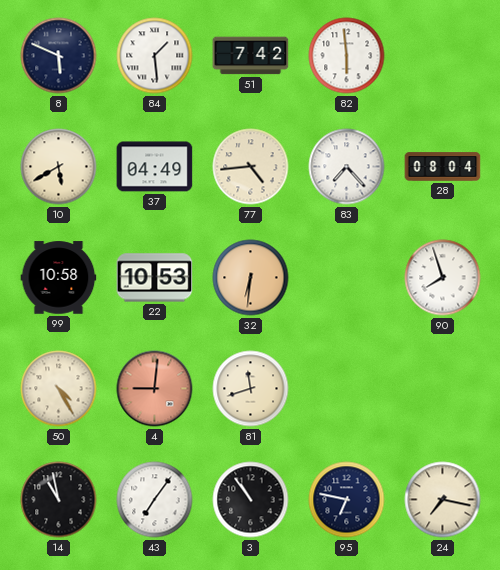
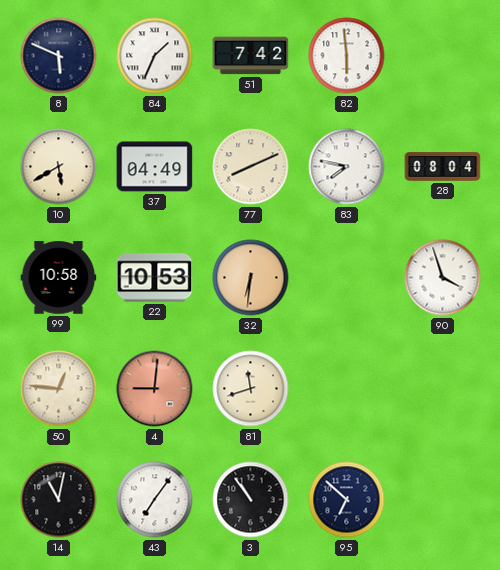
84: 1:29 -> 1:34
77: 4:44 -> 8:11
83: 7:23 -> 7:47
90: 7:57 -> 3:57
50: 4:25 -> 12:46
14: 10:58 -> 11:02
95: 6:47 -> 6:52
24: 7:17 -> none
